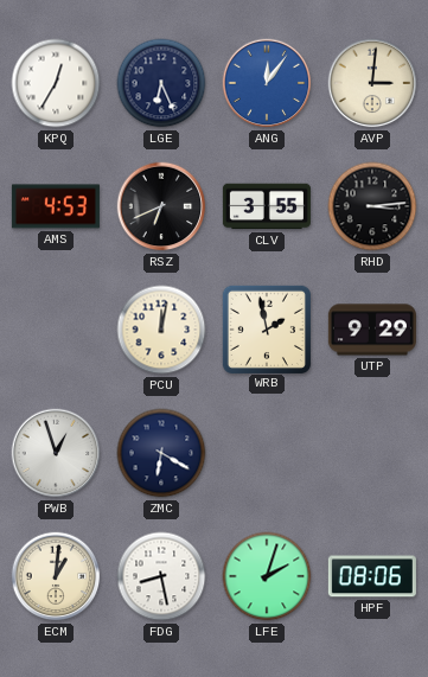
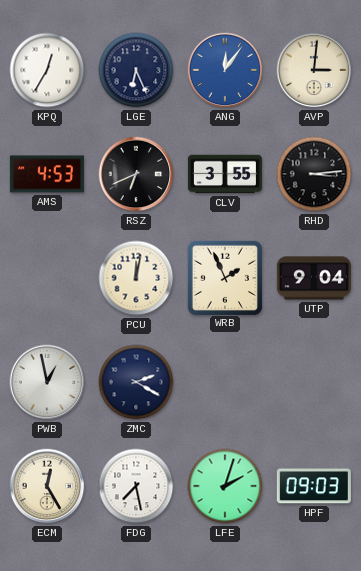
WRB: 1:58 -> 1:56
UTP: 9:29 -> 9:04
PWB: 12:57 -> 12:58
ZMC: 6:20 -> 2:20
ECM: 1:01 -> 12:25
FDG: 8:28 -> 7:28
HPF: 08:06 -> 09:03
